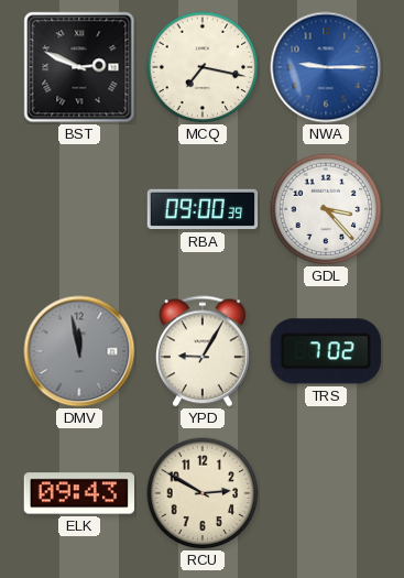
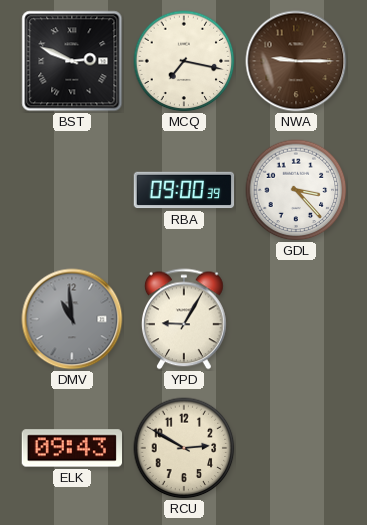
NWA dial: blue -> brown
DMV: 11:58 -> 10:59
TRS: 7:02 -> none
